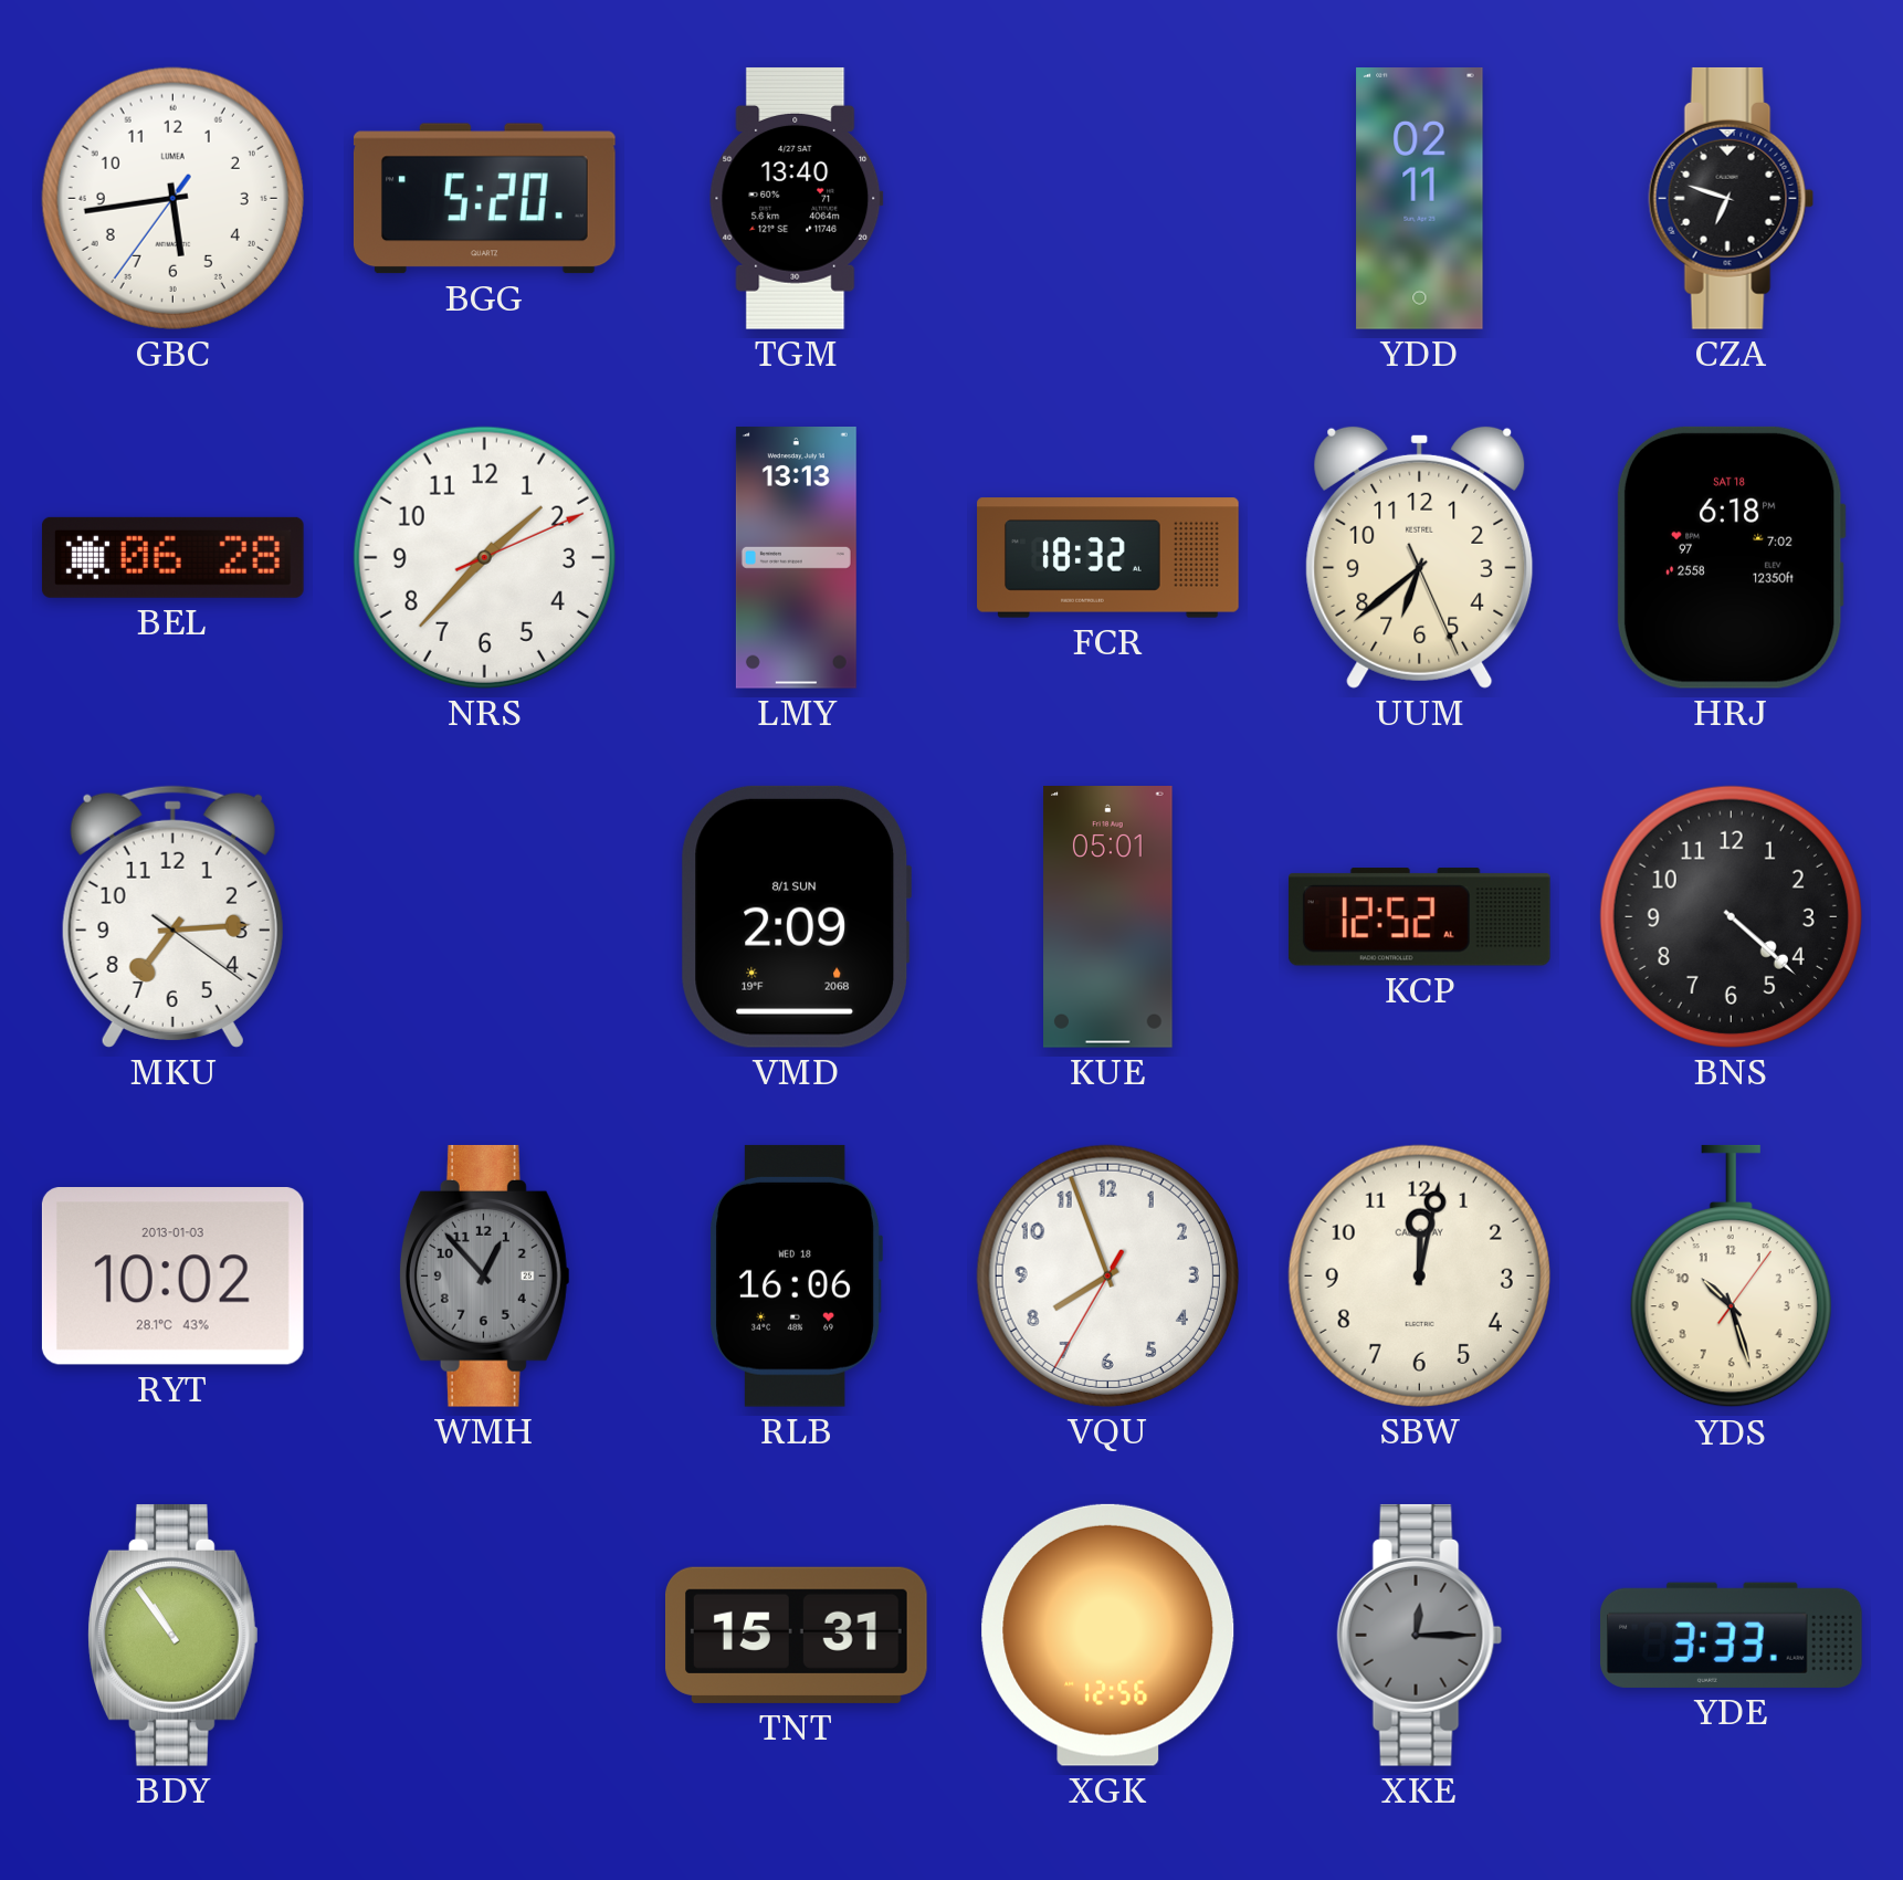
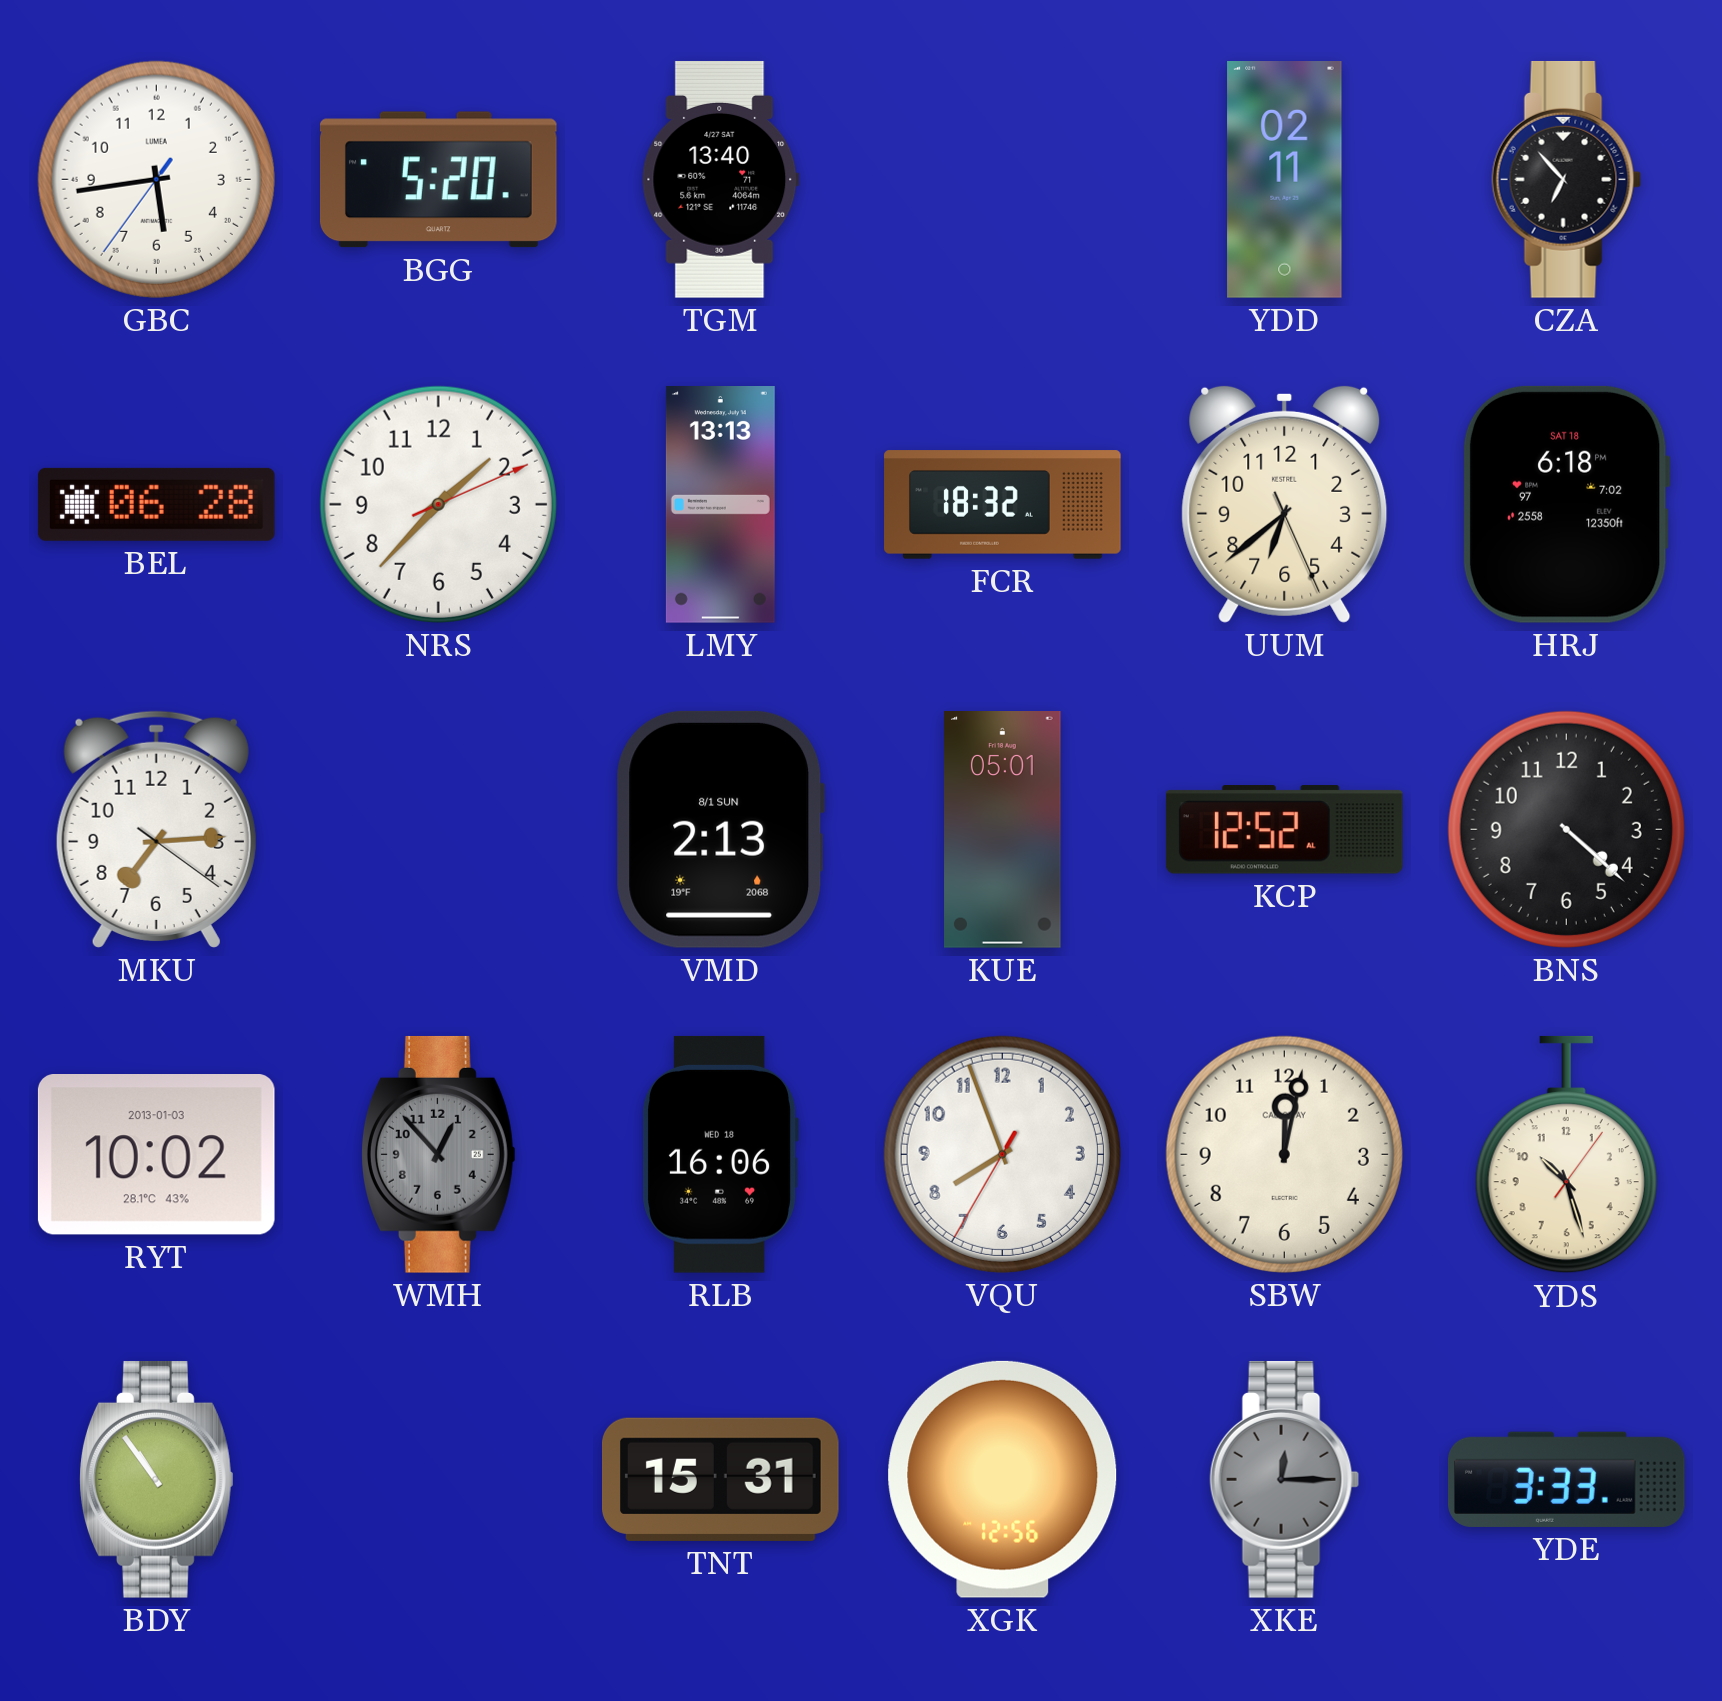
CZA: 6:48 -> 6:53
VMD: 2:09 -> 2:13
